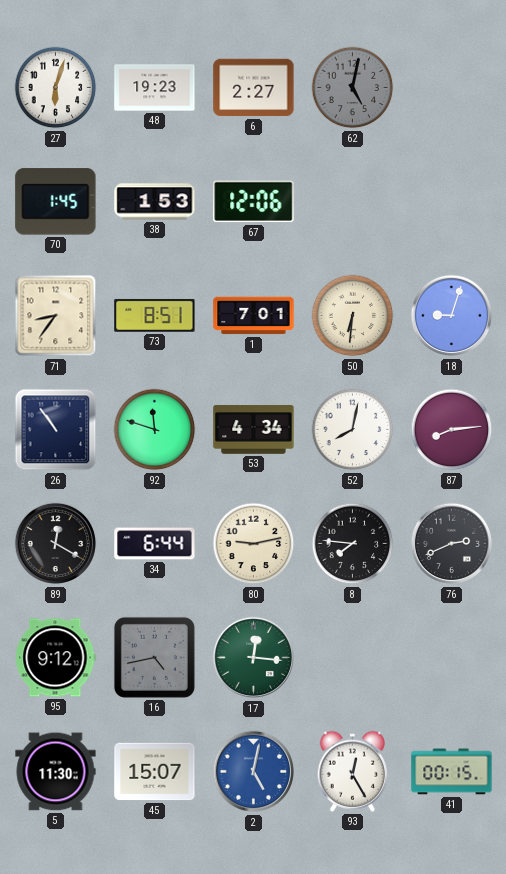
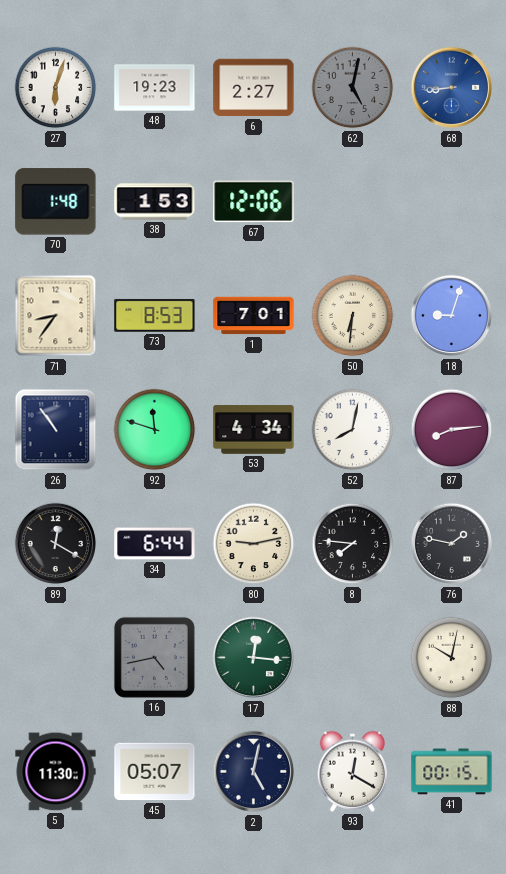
68: none -> 8:44
70: 1:45 -> 1:48
73: 8:51 -> 8:53
76: 2:41 -> 1:47
95: 9:12 -> none
88: none -> 10:02
45: 15:07 -> 05:07
2 dial: blue -> navy
93: 12:25 -> 12:20
